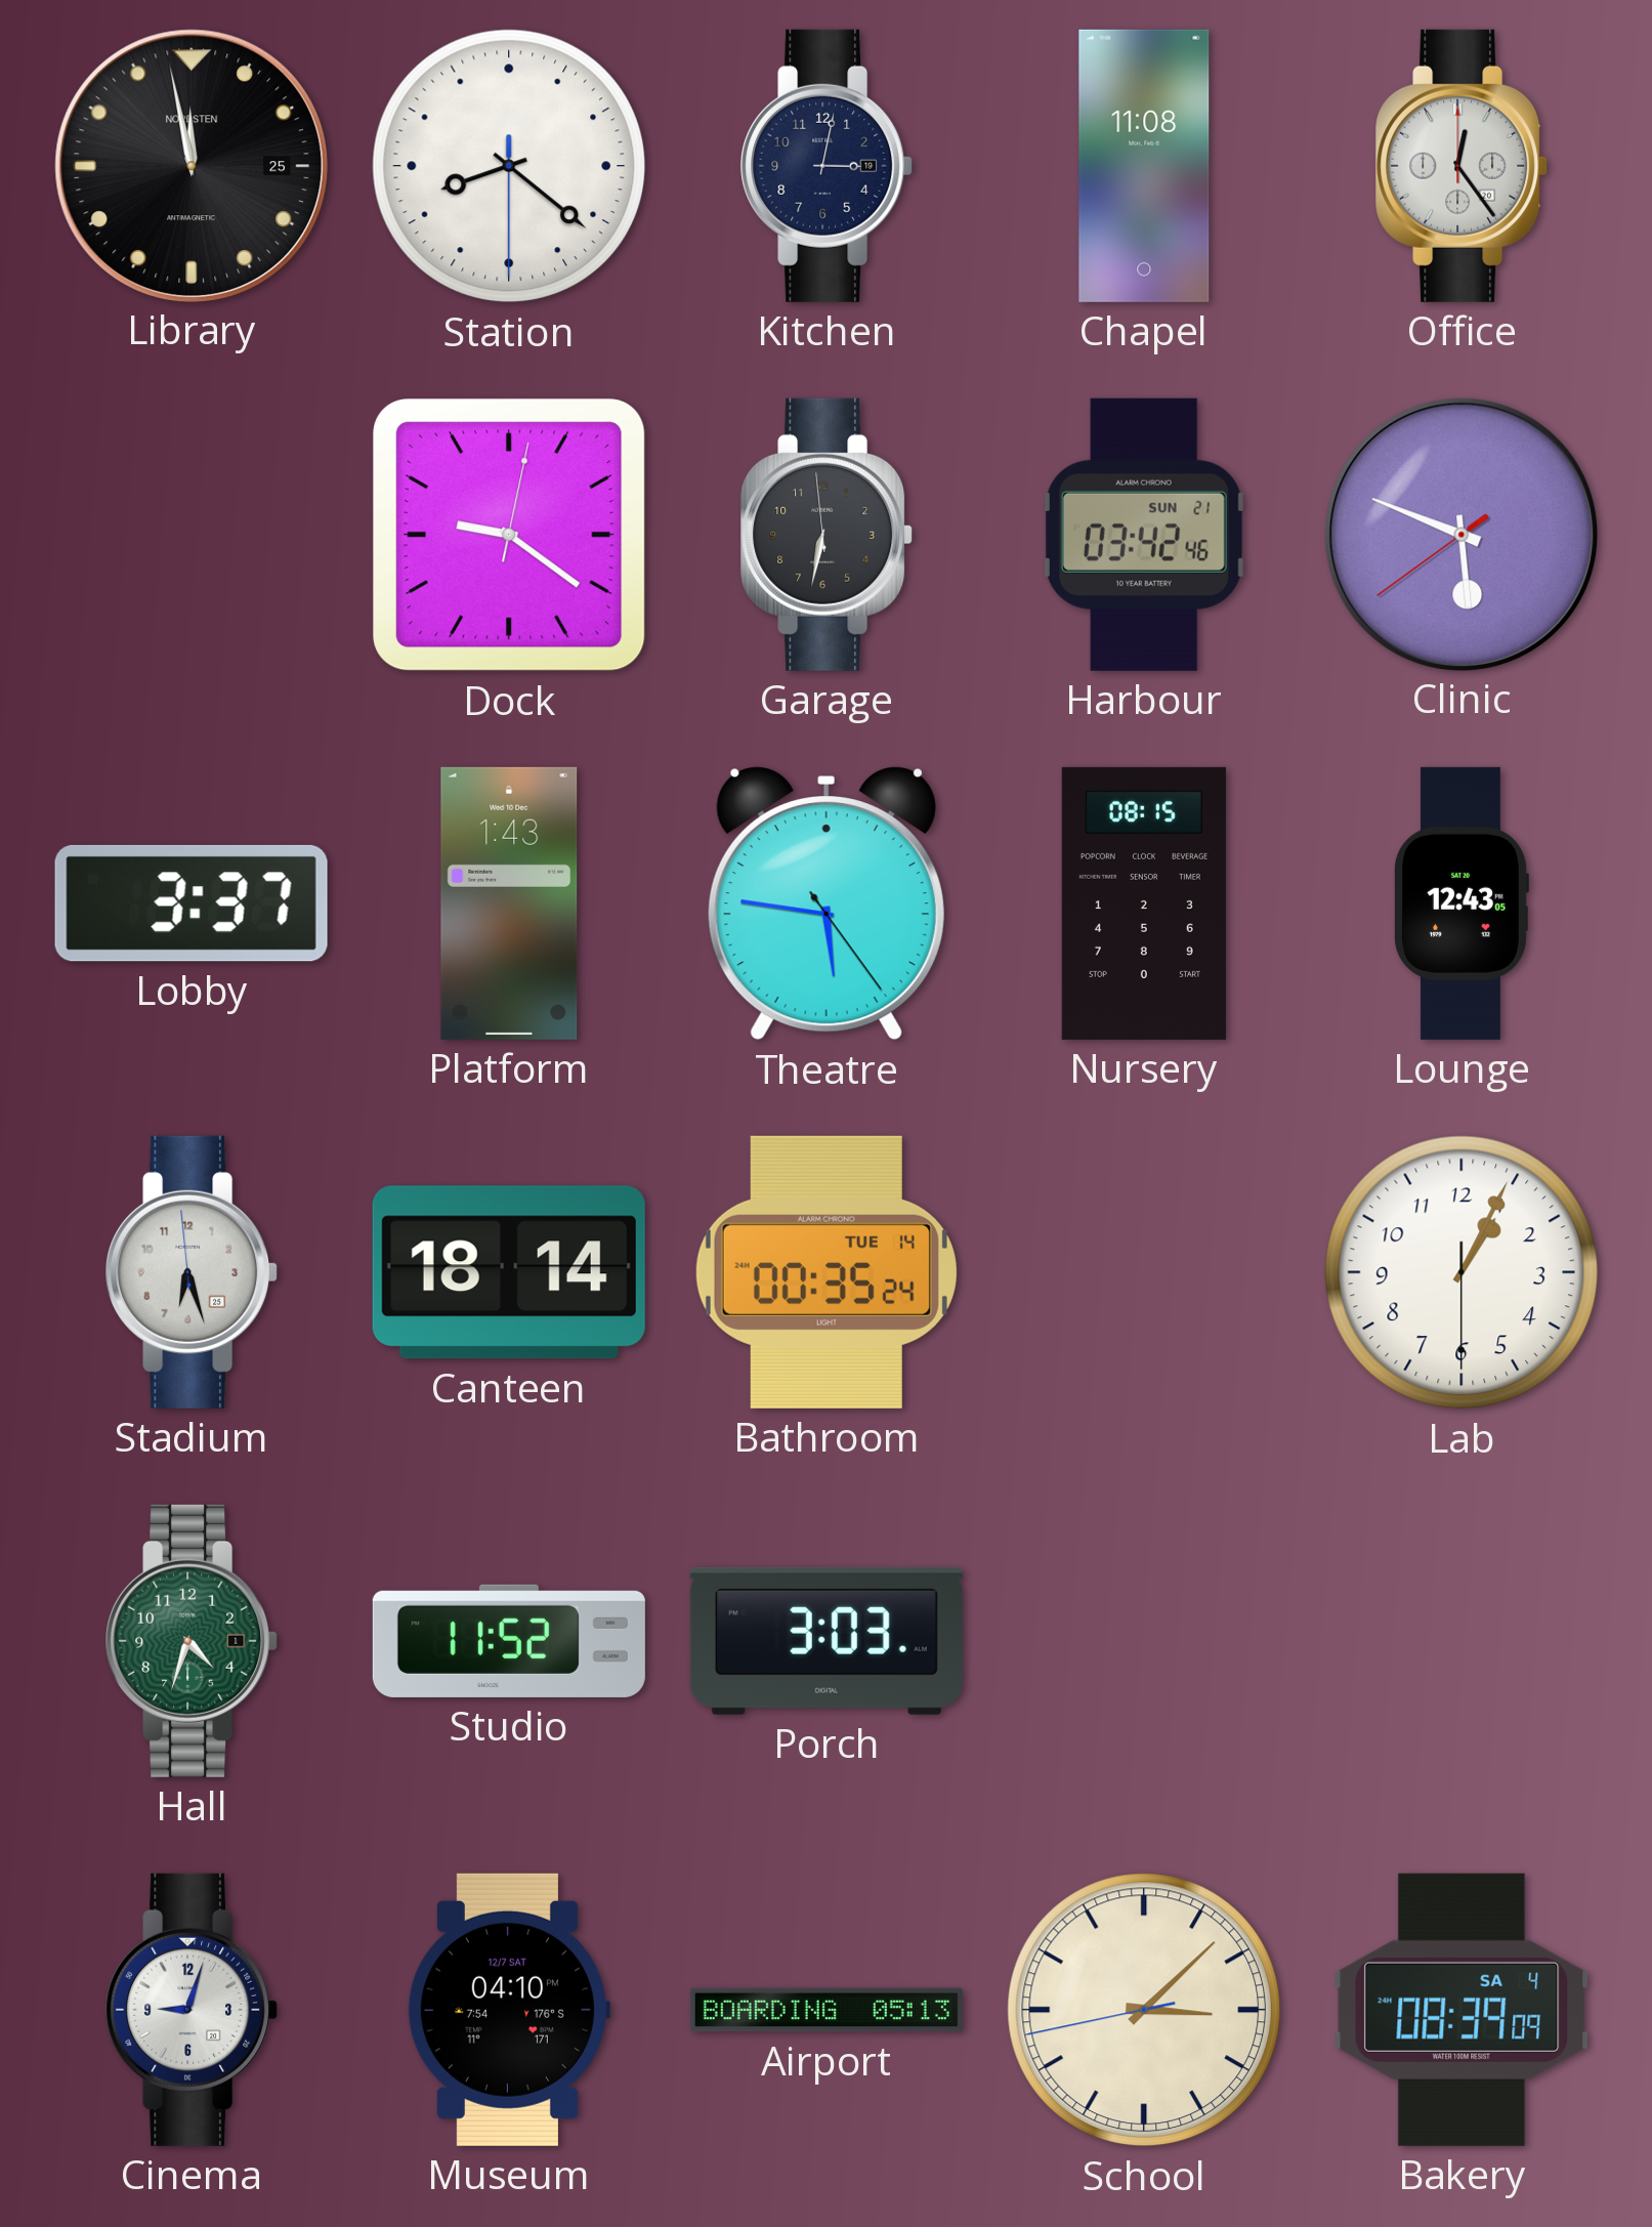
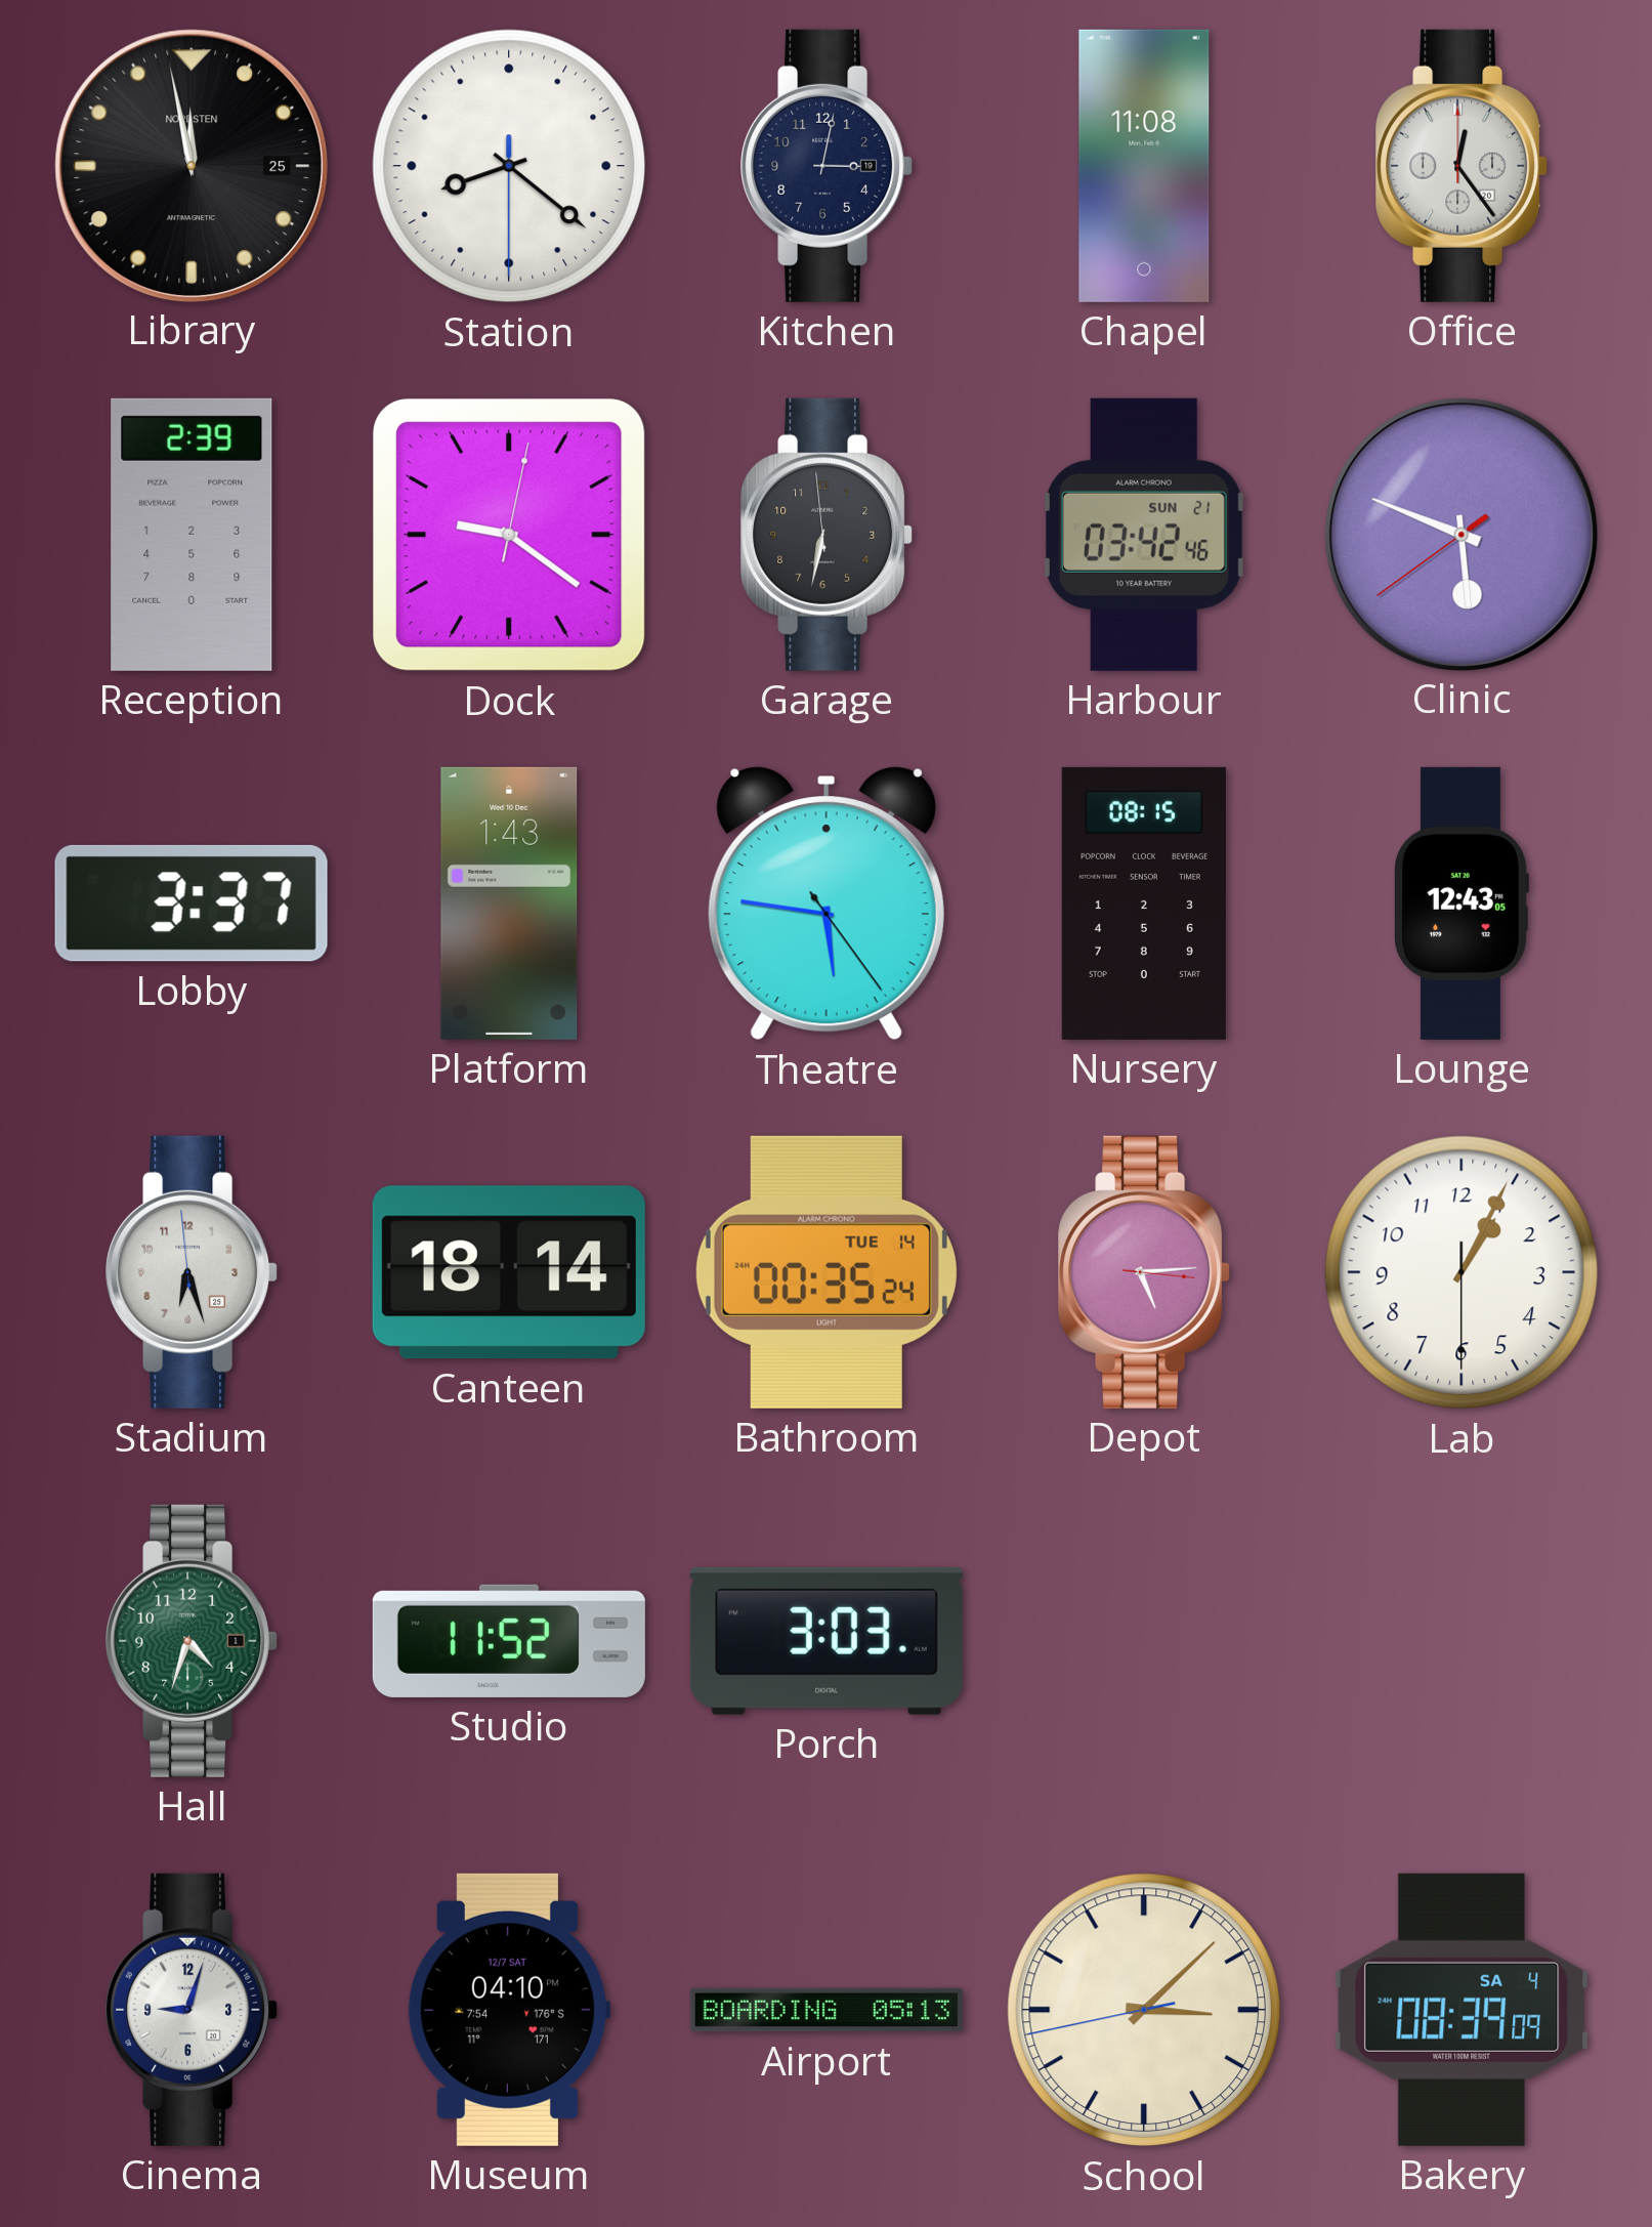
Reception: none -> 2:39
Depot: none -> 5:14
